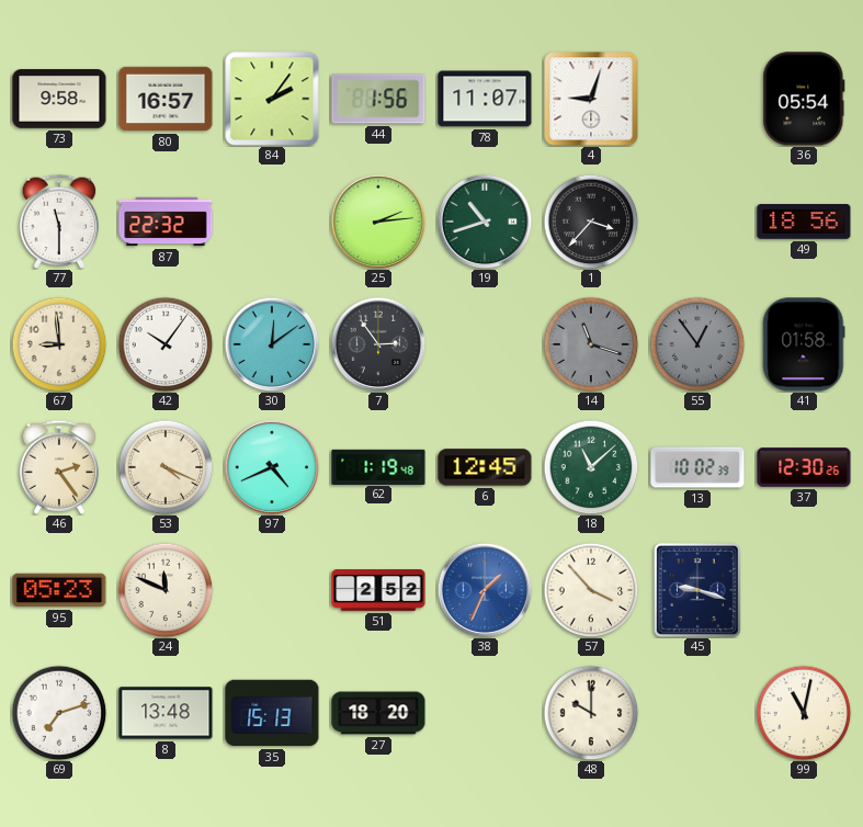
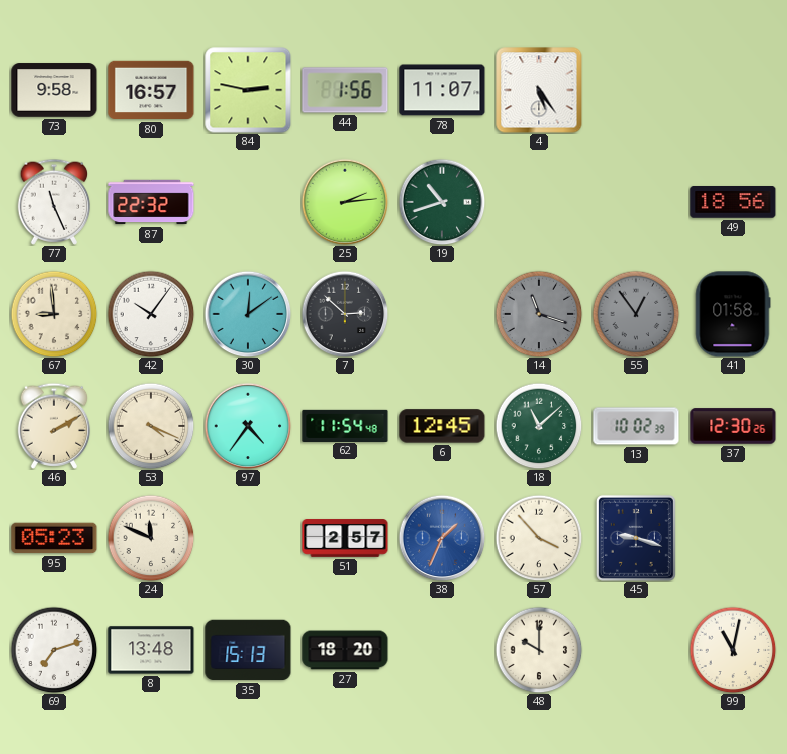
84: 2:06 -> 2:47
4: 9:03 -> 5:24
36: 05:54 -> none
77: 11:30 -> 11:26
1: 3:37 -> none
7: 2:54 -> 2:52
46: 2:24 -> 2:10
97: 4:41 -> 4:36
62: 1:19 -> 11:54
51: 2:52 -> 2:57
